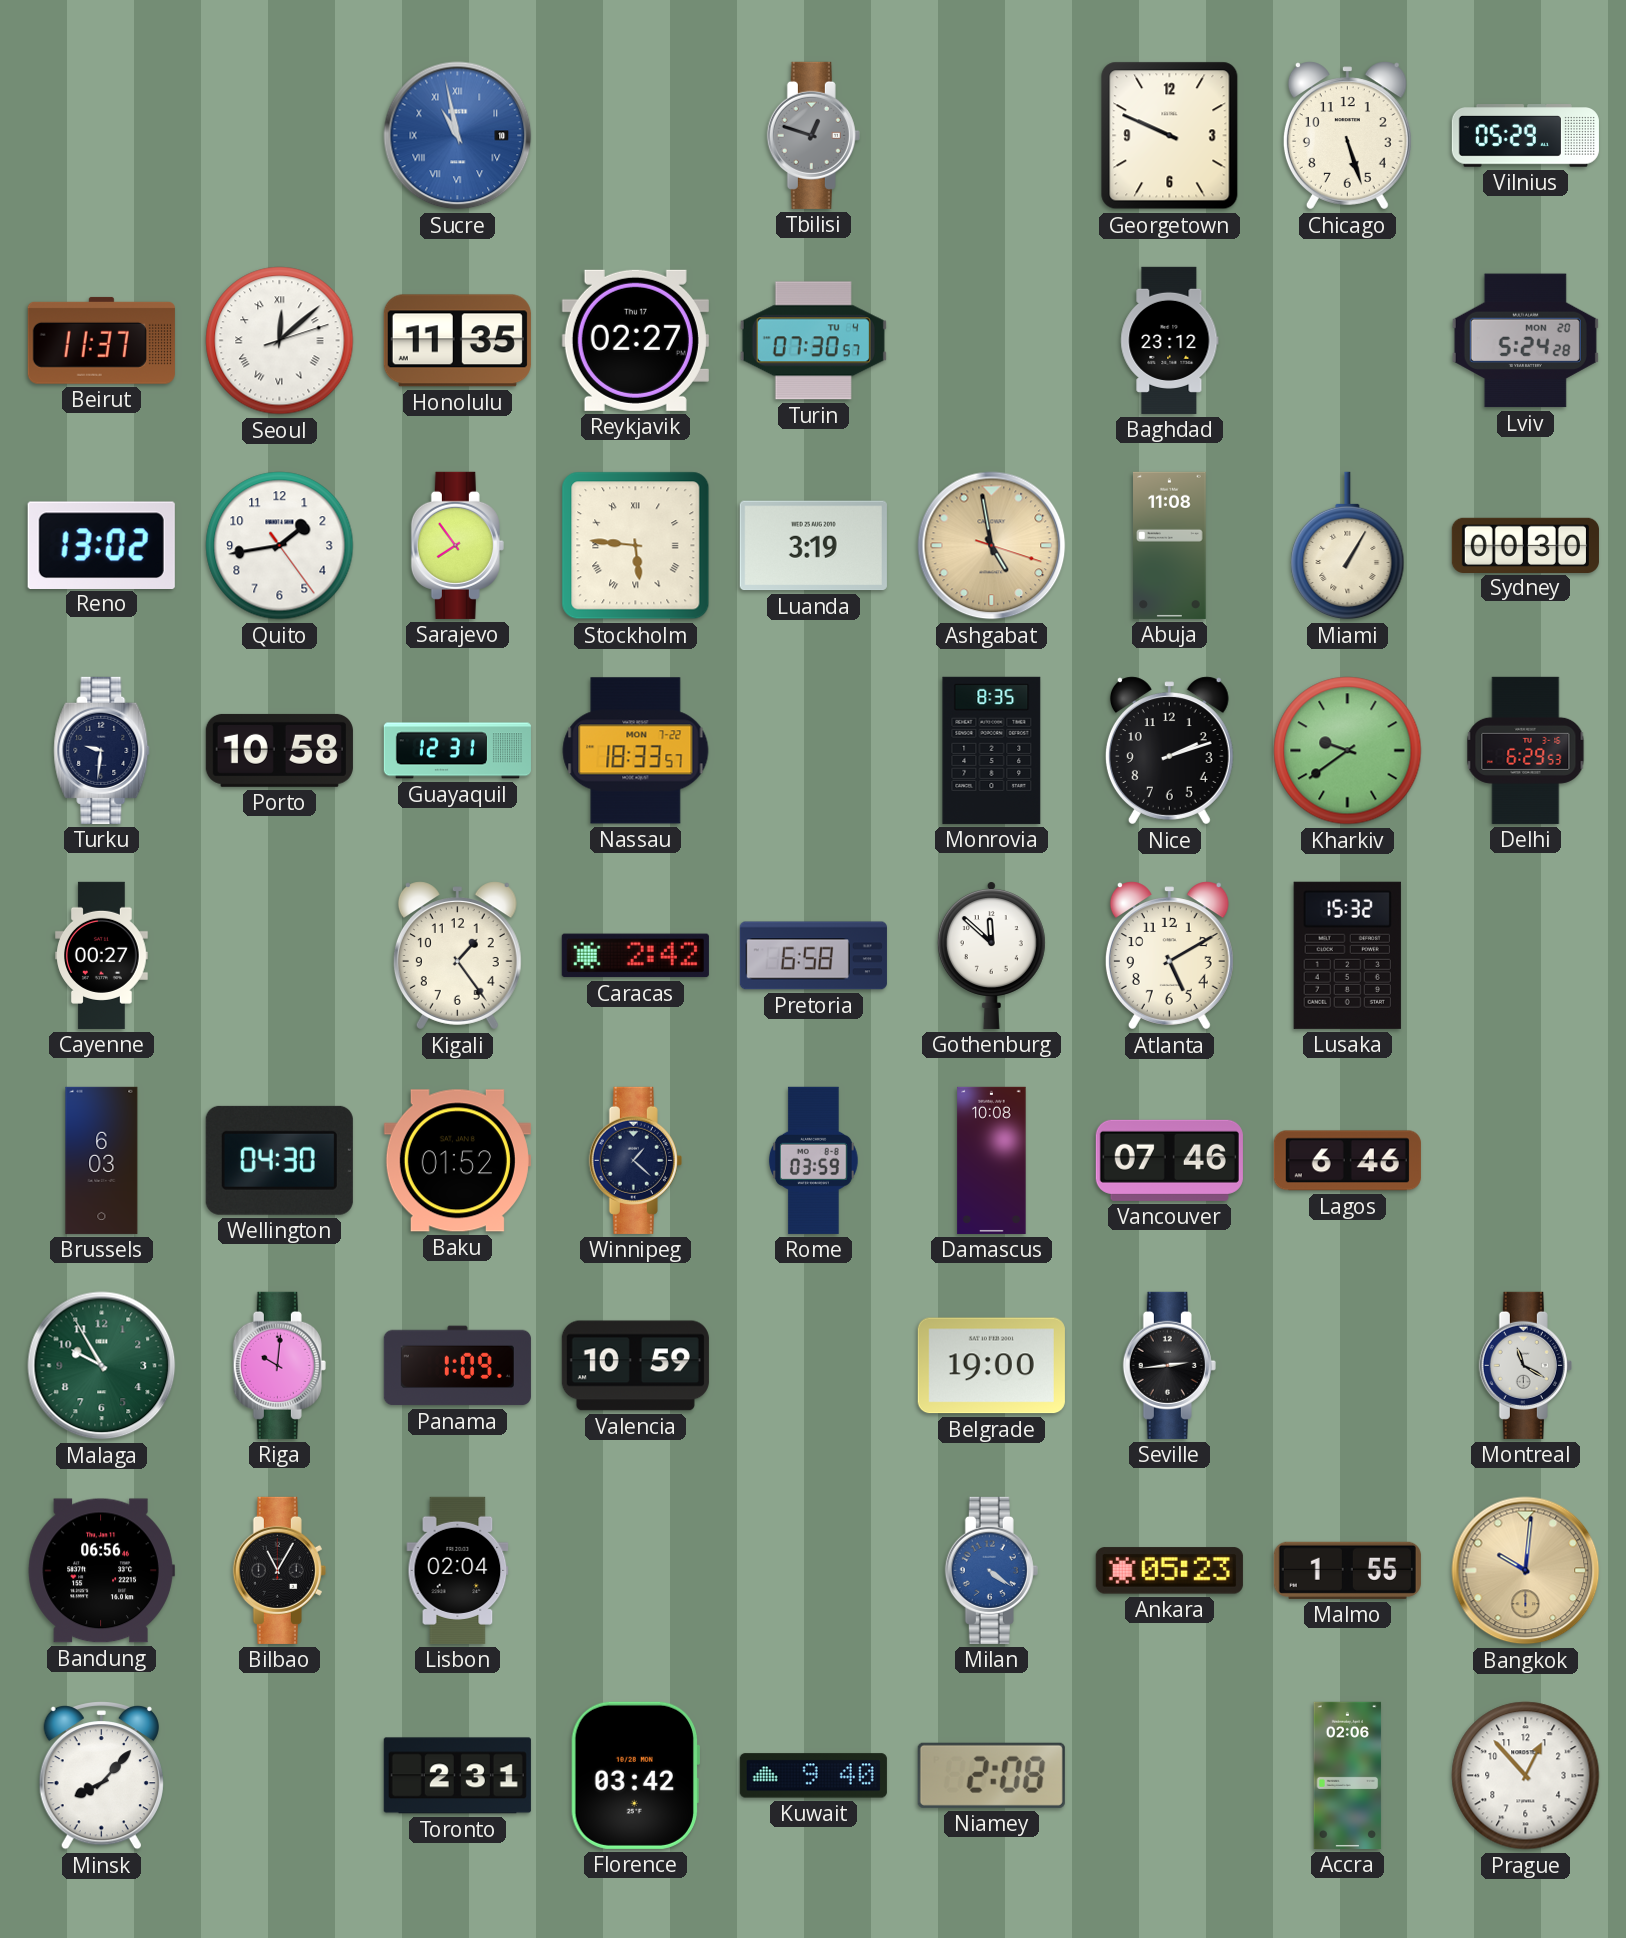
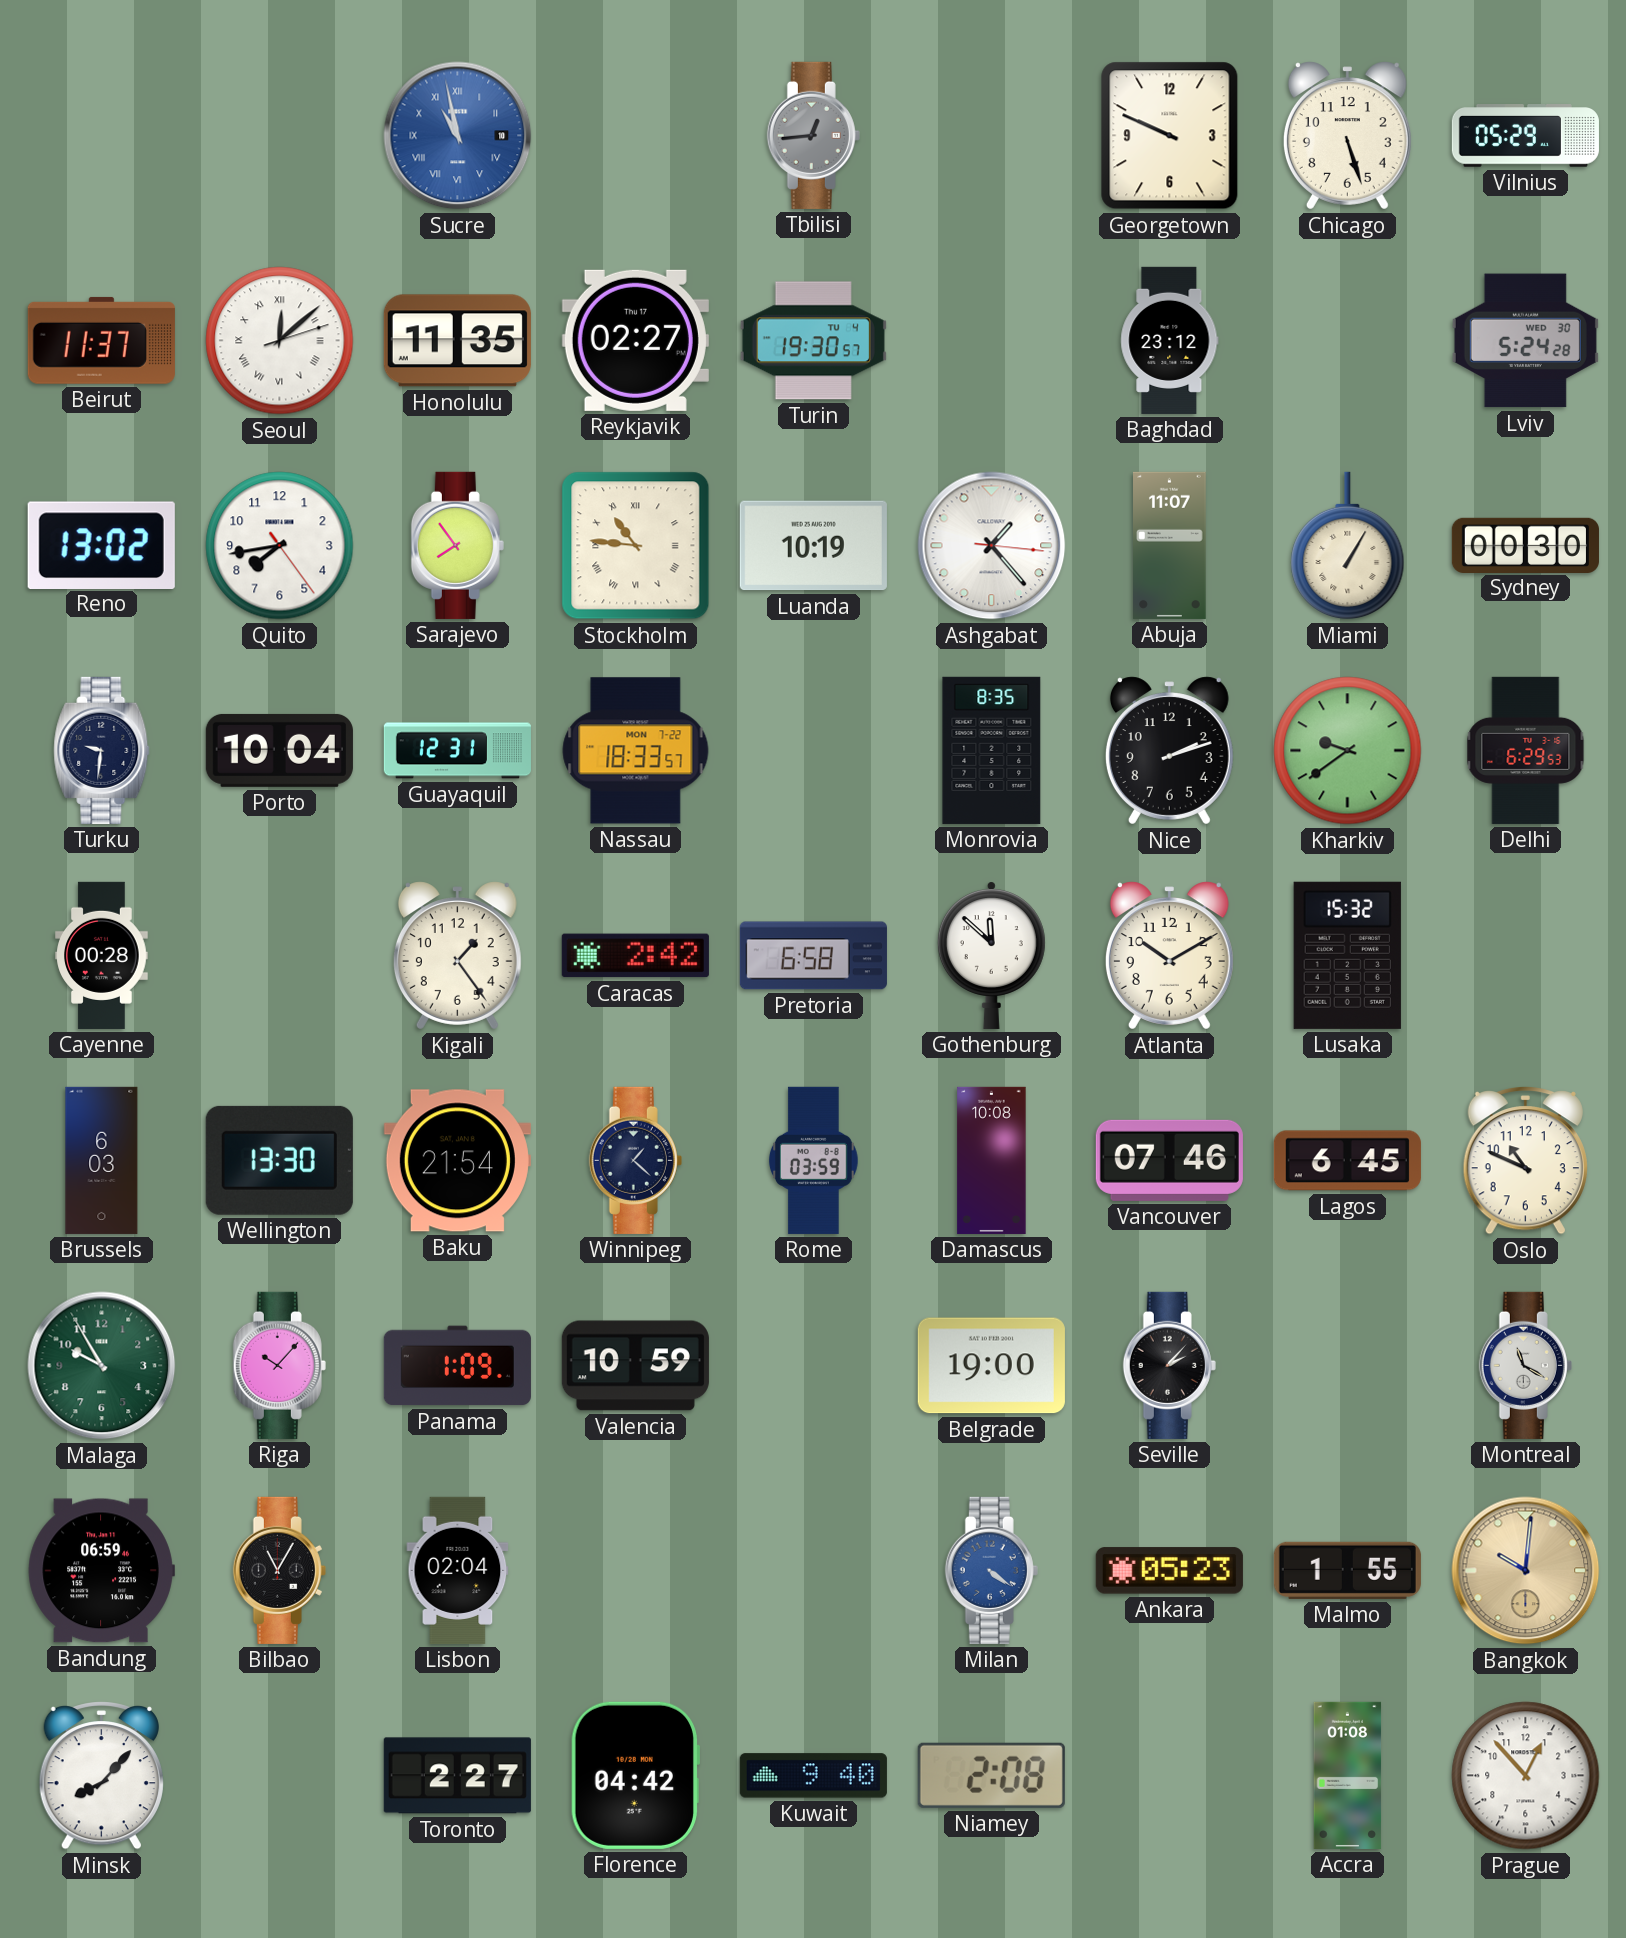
Tbilisi: 12:48 -> 12:44
Turin: 07:30 -> 19:30
Lviv date: MON 20 -> WED 30
Quito: 1:43 -> 7:43
Stockholm: 5:46 -> 10:46
Luanda: 3:19 -> 10:19
Ashgabat: 4:58 -> 1:23
Ashgabat dial: champagne -> white
Abuja: 11:08 -> 11:07
Porto: 10:58 -> 10:04
Cayenne: 00:27 -> 00:28
Atlanta: 5:10 -> 10:10
Wellington: 04:30 -> 13:30
Baku: 01:52 -> 21:54
Lagos: 6:46 -> 6:45
Oslo: none -> 10:49
Riga: 10:01 -> 10:07
Seville: 2:44 -> 2:07
Bandung: 06:56 -> 06:59
Toronto: 2:31 -> 2:27
Florence: 03:42 -> 04:42
Accra: 02:06 -> 01:08
